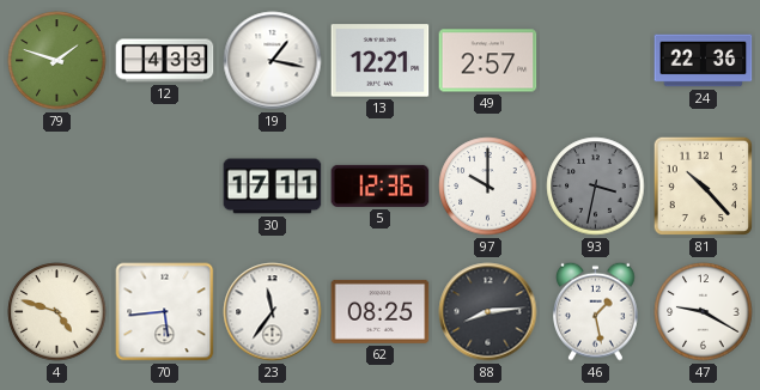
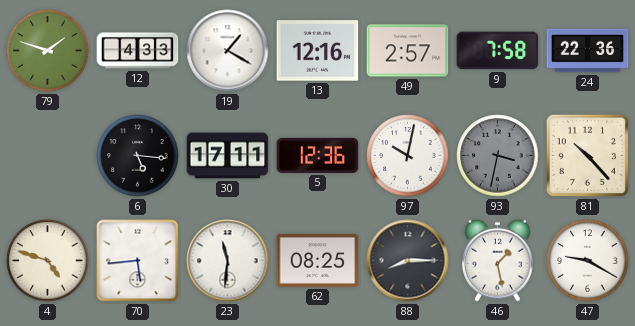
19: 1:17 -> 1:20
13: 12:21 -> 12:16
9: none -> 7:58
6: none -> 5:16
97: 10:00 -> 10:02
23: 11:36 -> 11:31
88: 8:14 -> 8:15
